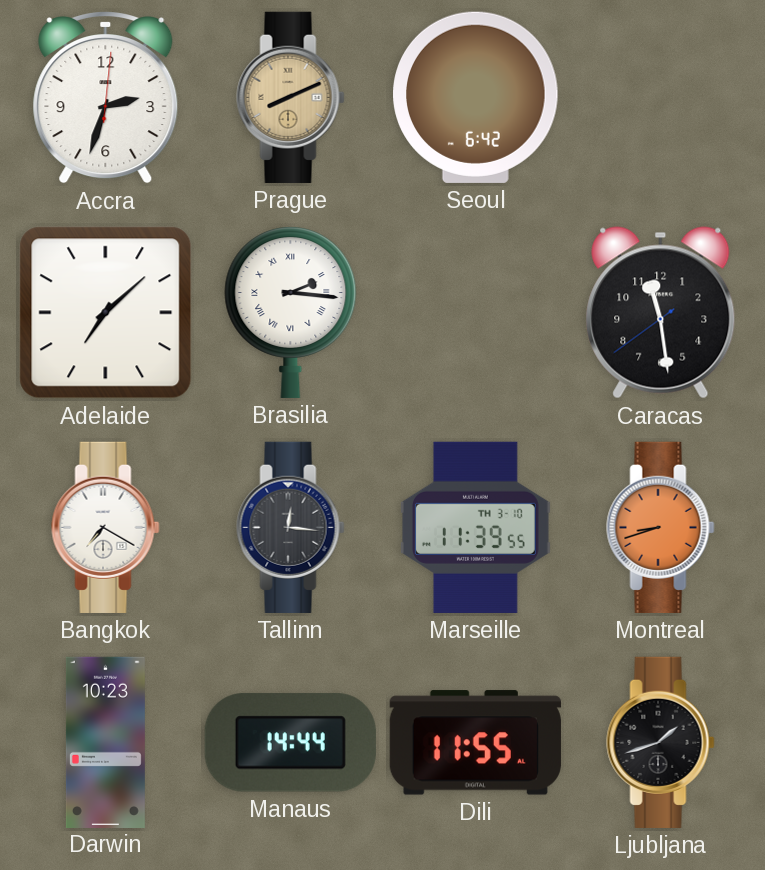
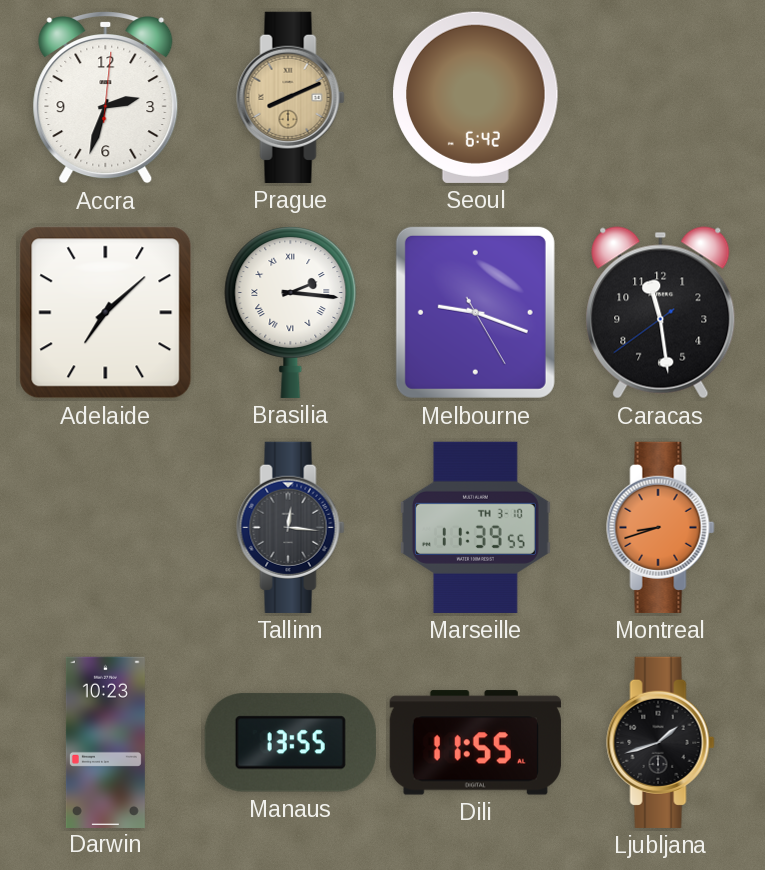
Melbourne: none -> 9:18
Bangkok: 7:20 -> none
Manaus: 14:44 -> 13:55
